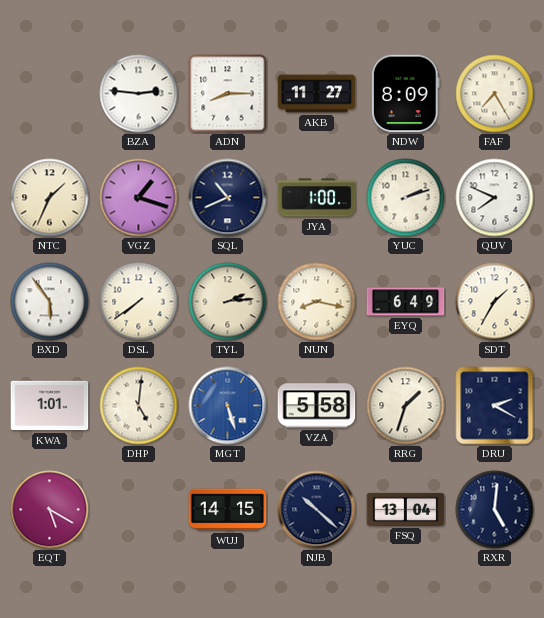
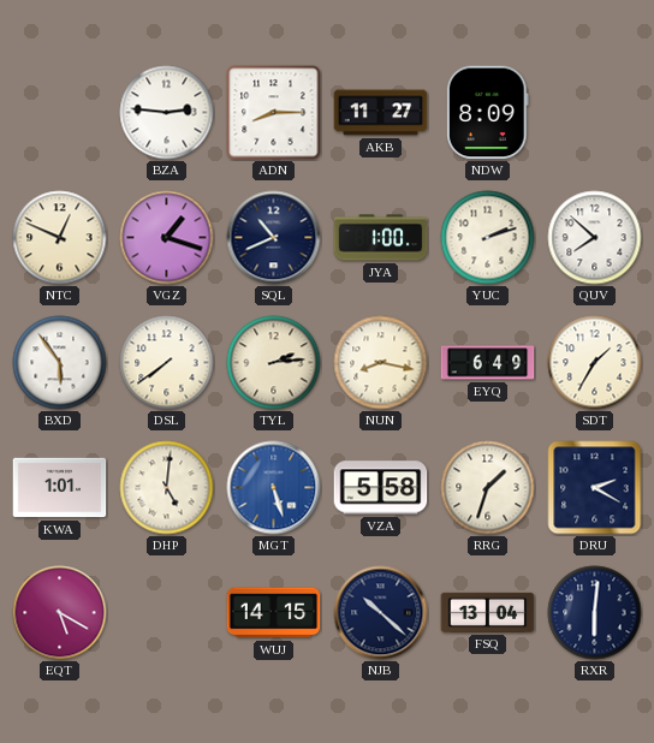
FAF: 7:25 -> none
NTC: 1:34 -> 12:49
QUV: 7:49 -> 7:52
RXR: 5:01 -> 6:01
